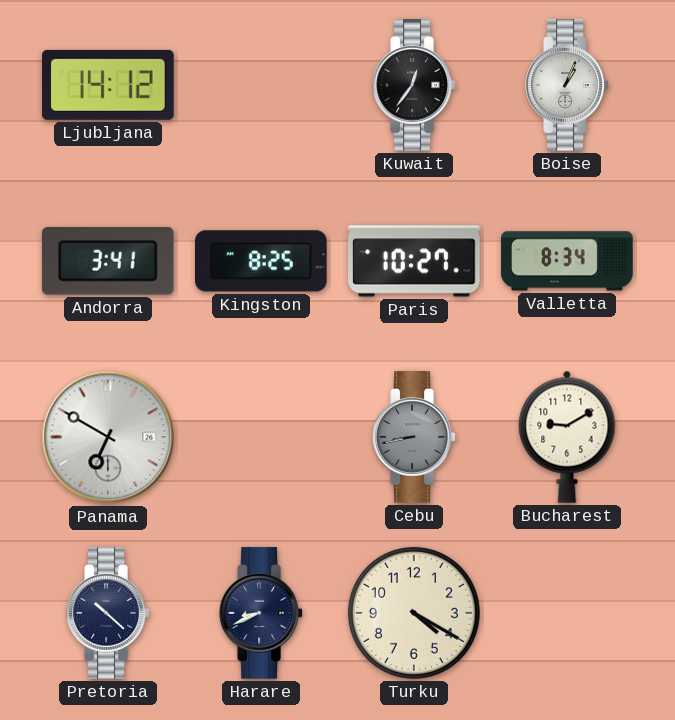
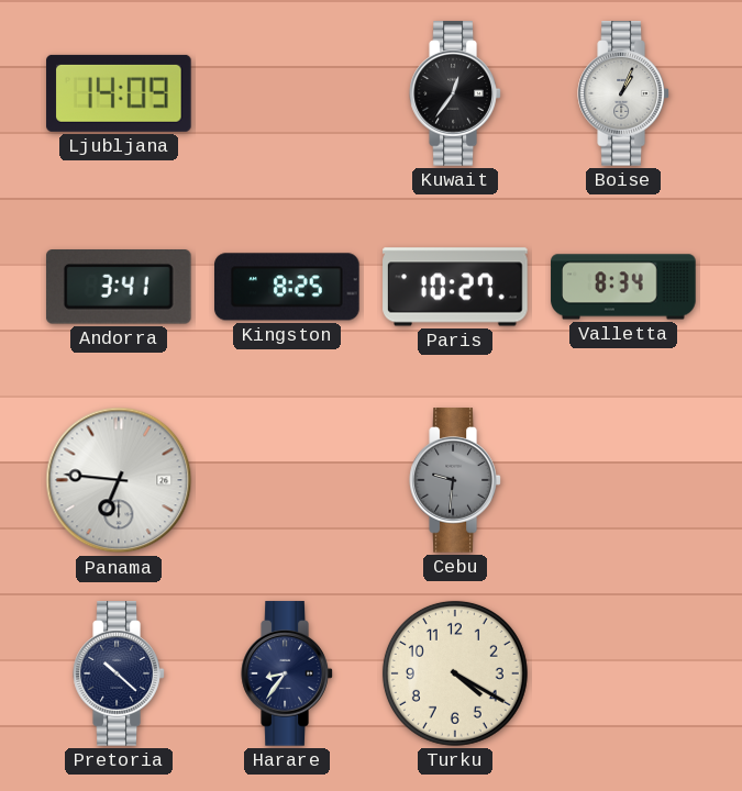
Ljubljana: 14:12 -> 14:09
Panama: 6:50 -> 6:46
Cebu: 8:43 -> 9:31
Bucharest: 9:10 -> none
Harare: 8:41 -> 8:36
